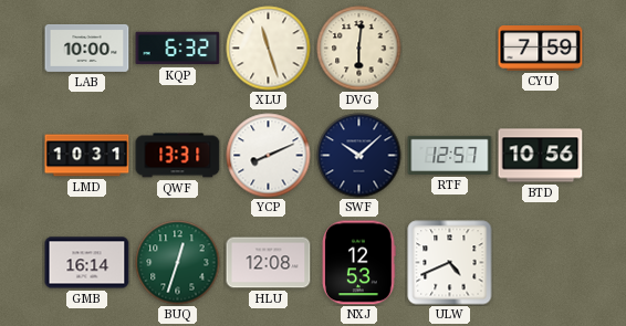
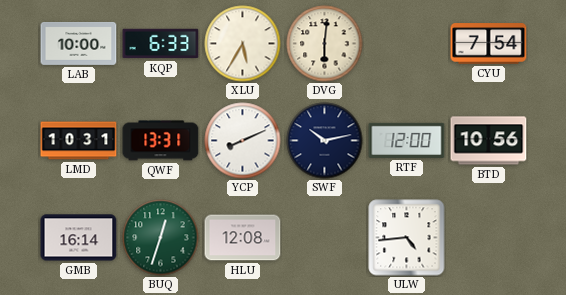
KQP: 6:32 -> 6:33
XLU: 11:27 -> 5:35
CYU: 7:59 -> 7:54
SWF: 10:08 -> 10:13
RTF: 12:57 -> 12:00
NXJ: 12:53 -> none
ULW: 4:41 -> 4:44
